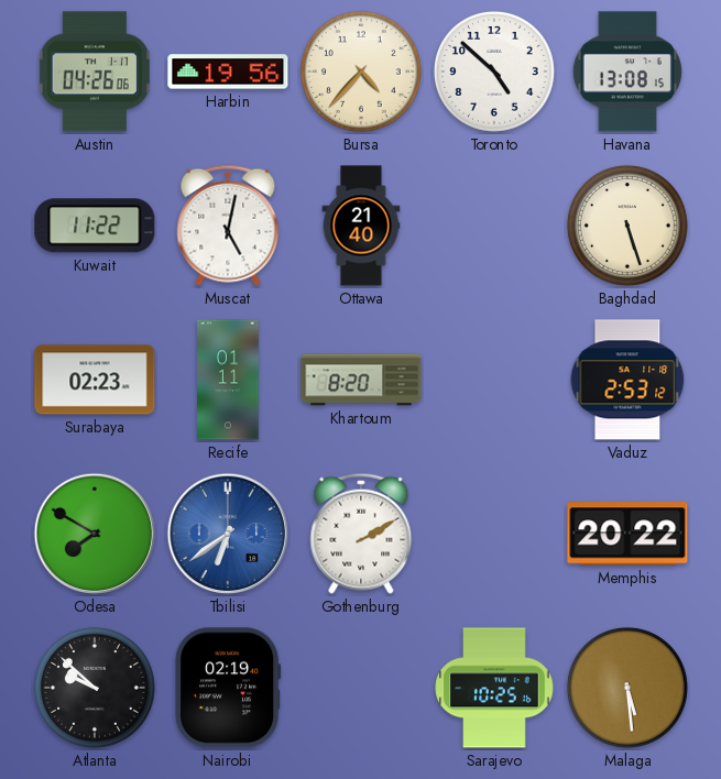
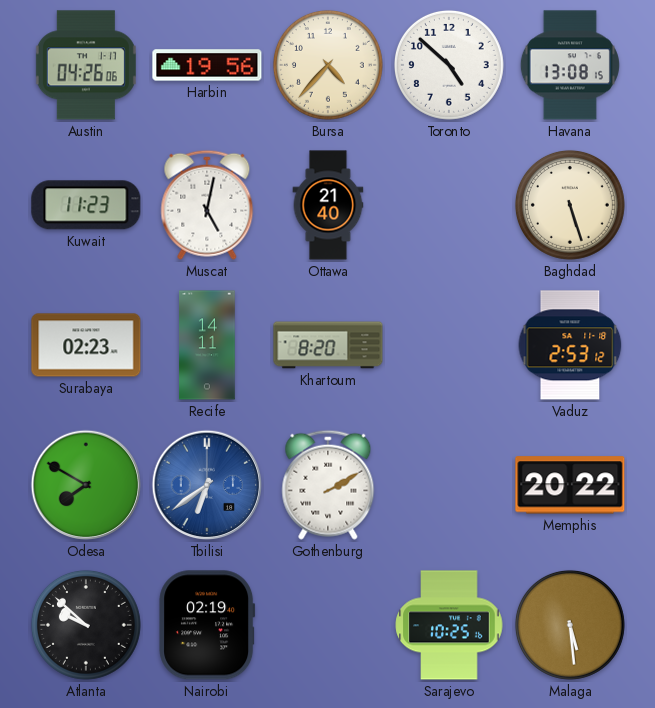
Kuwait: 11:22 -> 11:23
Recife: 01:11 -> 14:11
